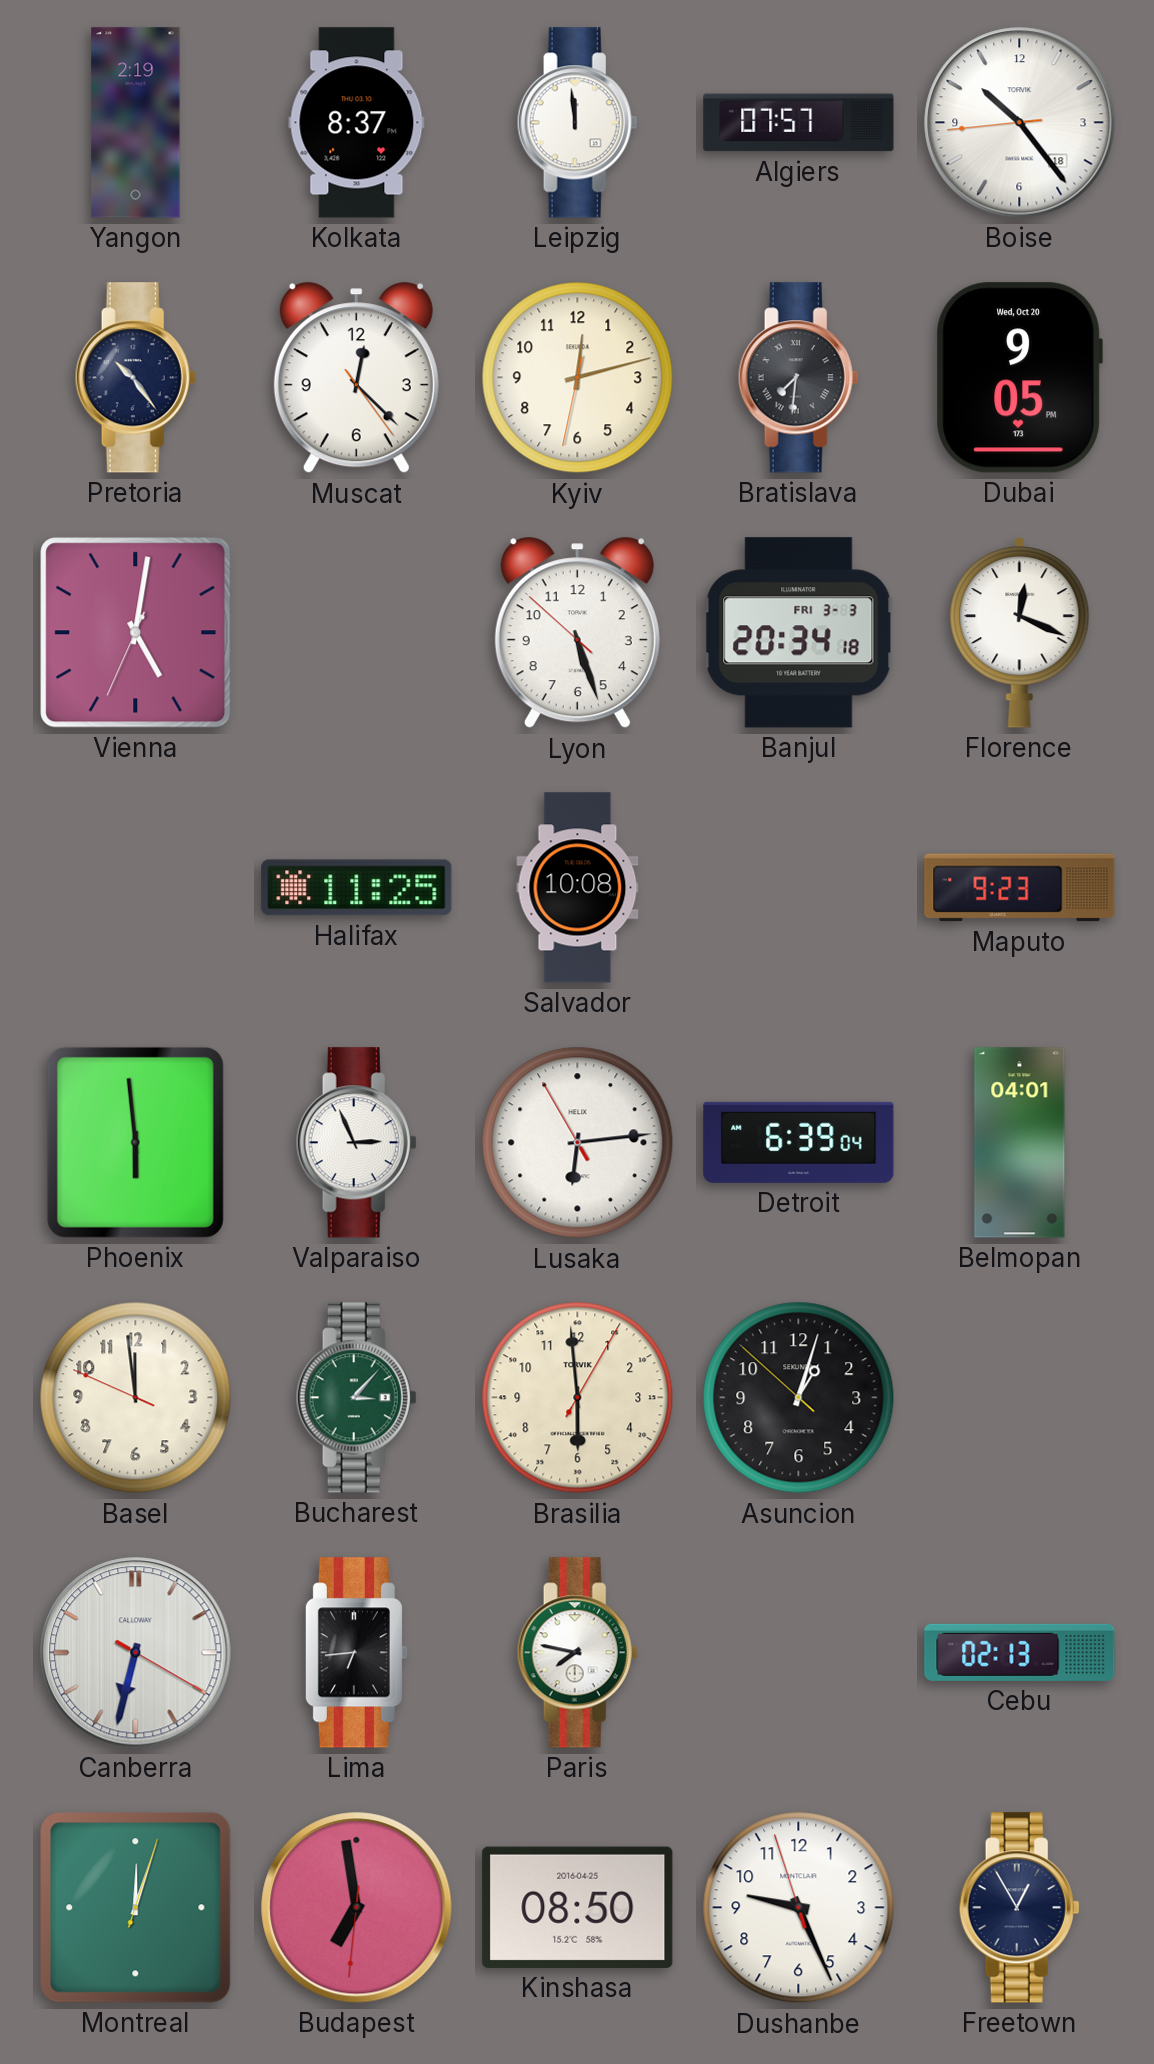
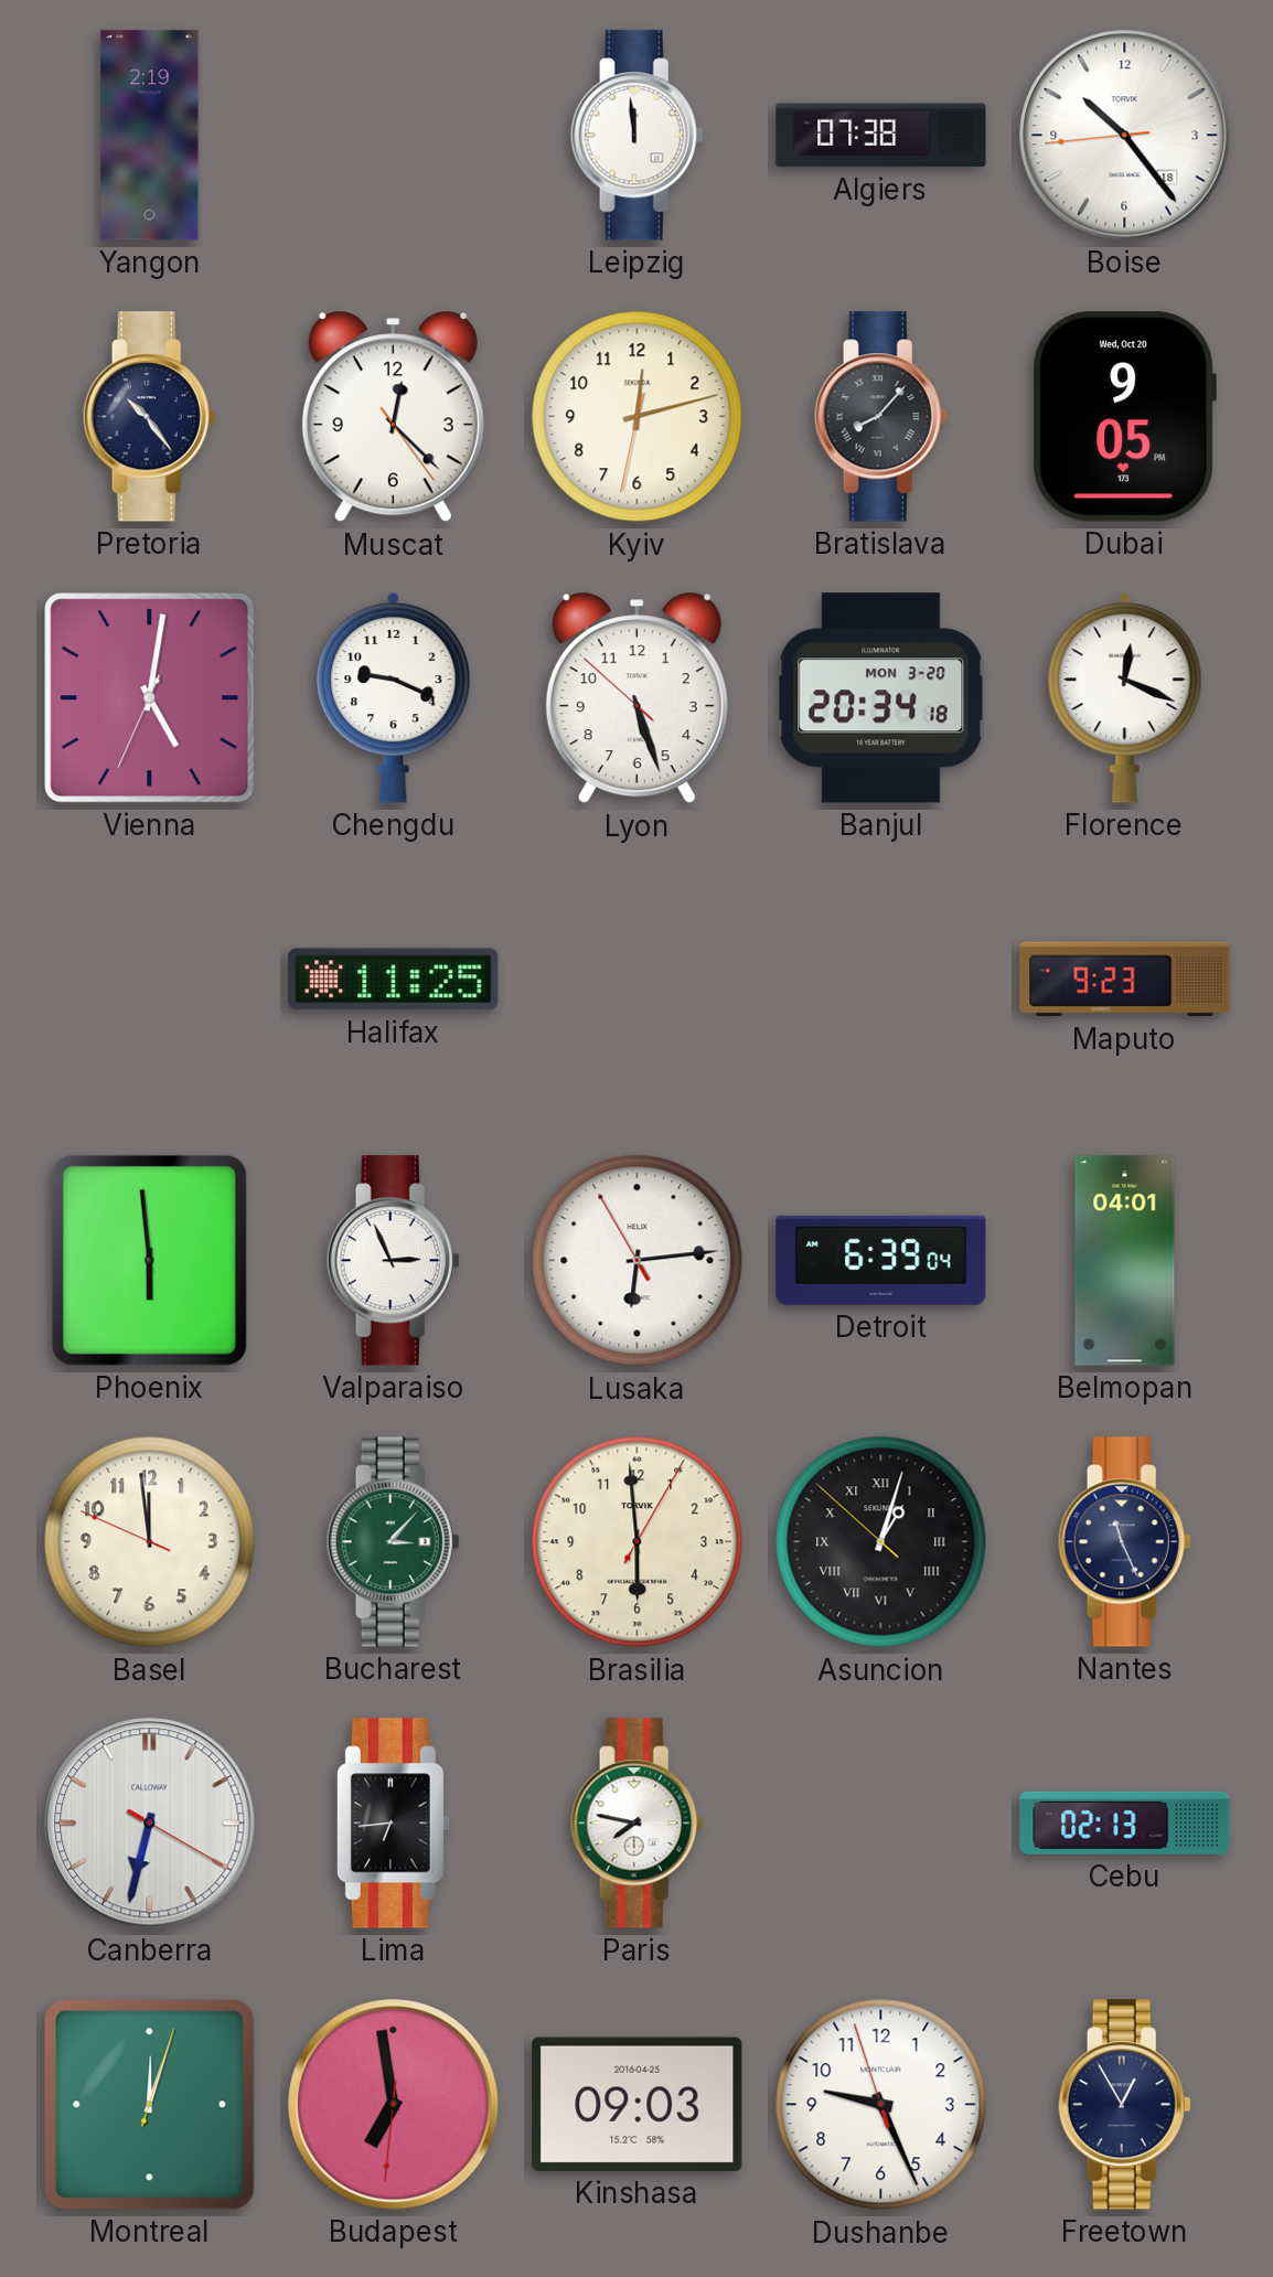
Kolkata: 8:37 -> none
Algiers: 07:57 -> 07:38
Bratislava: 7:31 -> 8:07
Chengdu: none -> 9:19
Banjul date: FRI 3-3 -> MON 3-20
Salvador: 10:08 -> none
Asuncion numerals: Arabic -> Roman
Nantes: none -> 11:26
Kinshasa: 08:50 -> 09:03
